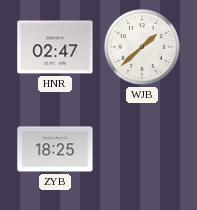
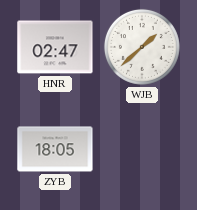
ZYB: 18:25 -> 18:05
